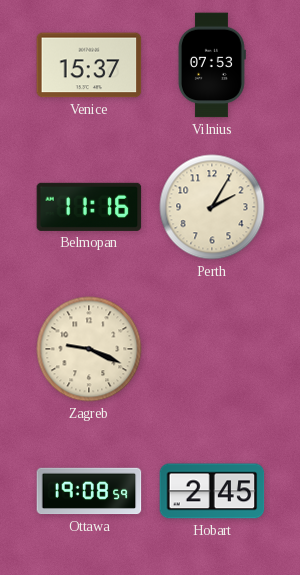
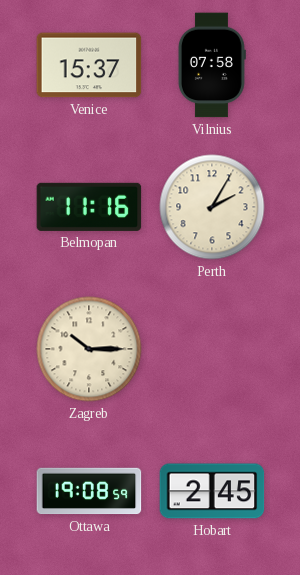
Vilnius: 07:53 -> 07:58
Zagreb: 9:19 -> 10:15
